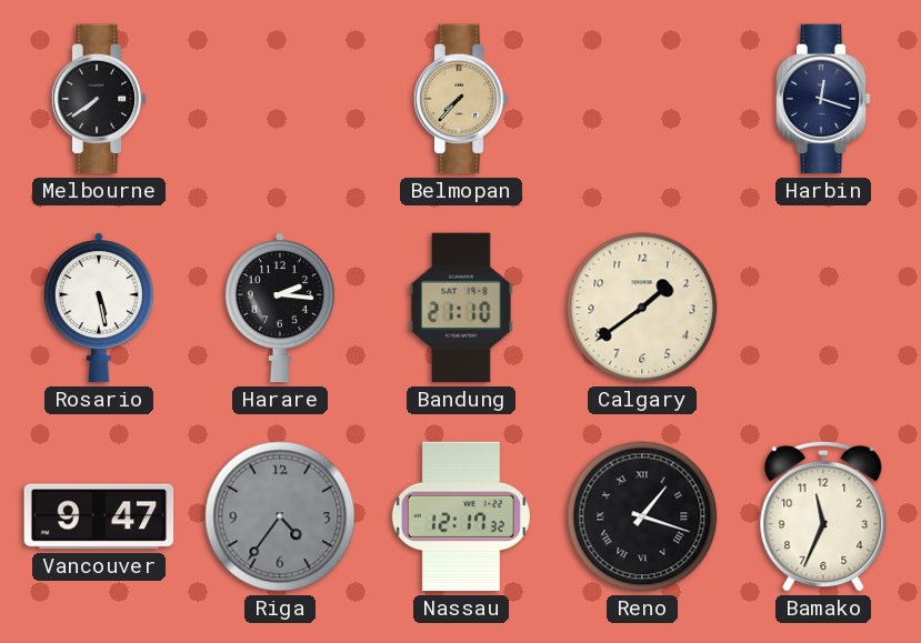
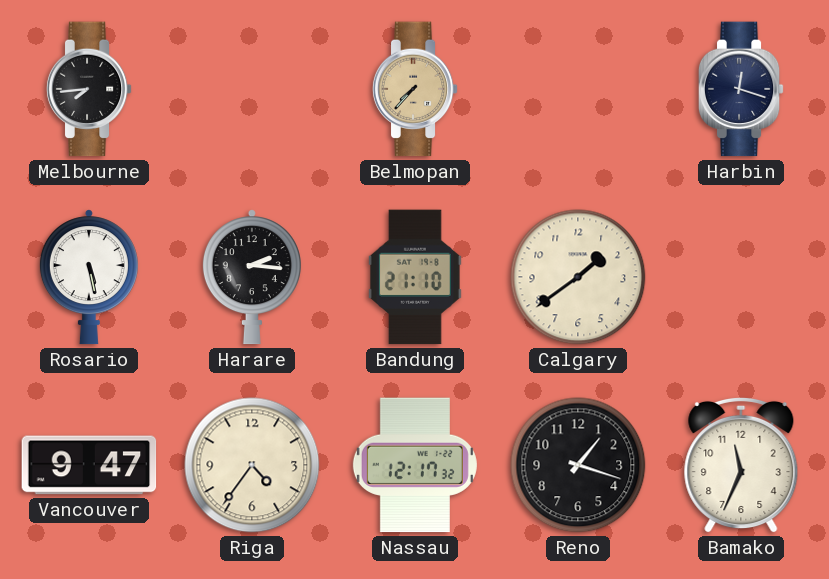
Melbourne: 7:39 -> 7:44
Riga dial: grey -> cream
Reno numerals: Roman -> Arabic
